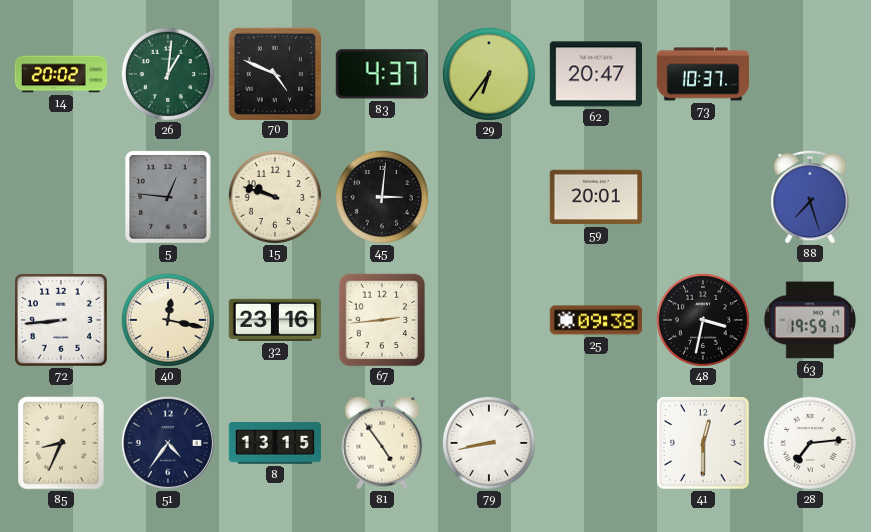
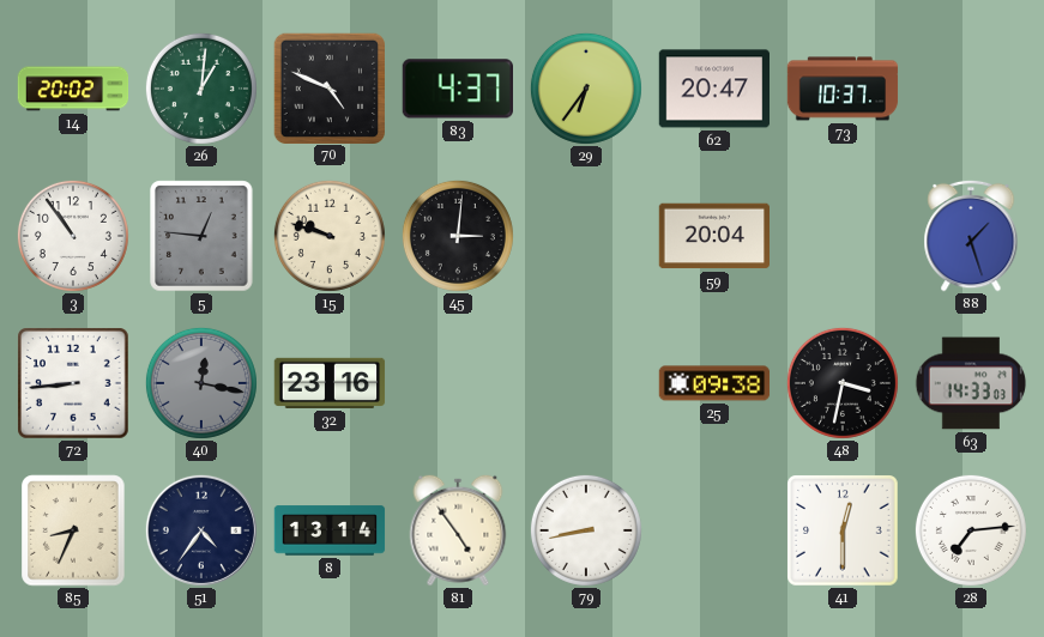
3: none -> 10:54
59: 20:01 -> 20:04
88: 7:27 -> 1:27
40 dial: cream -> grey
67: 2:44 -> none
63: 19:59 -> 14:33
8: 13:15 -> 13:14
